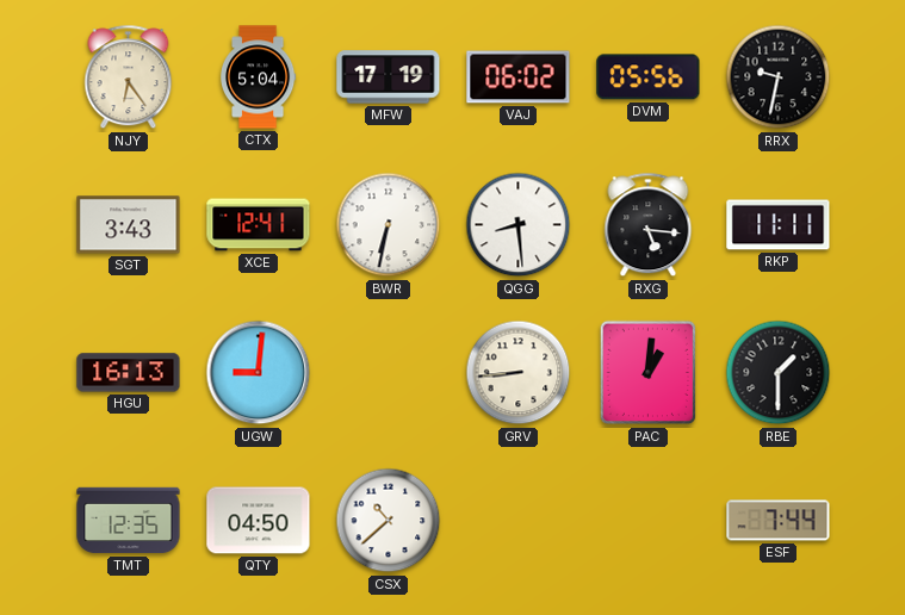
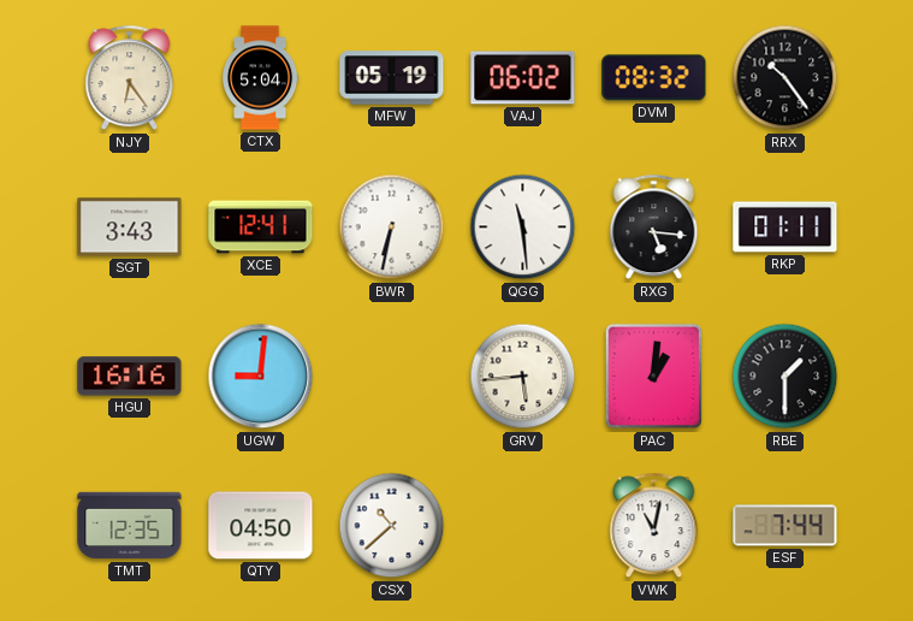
MFW: 17:19 -> 05:19
DVM: 05:56 -> 08:32
RRX: 9:32 -> 10:24
QGG: 8:29 -> 11:29
RKP: 11:11 -> 01:11
HGU: 16:13 -> 16:16
GRV: 8:44 -> 5:44
VWK: none -> 11:02
